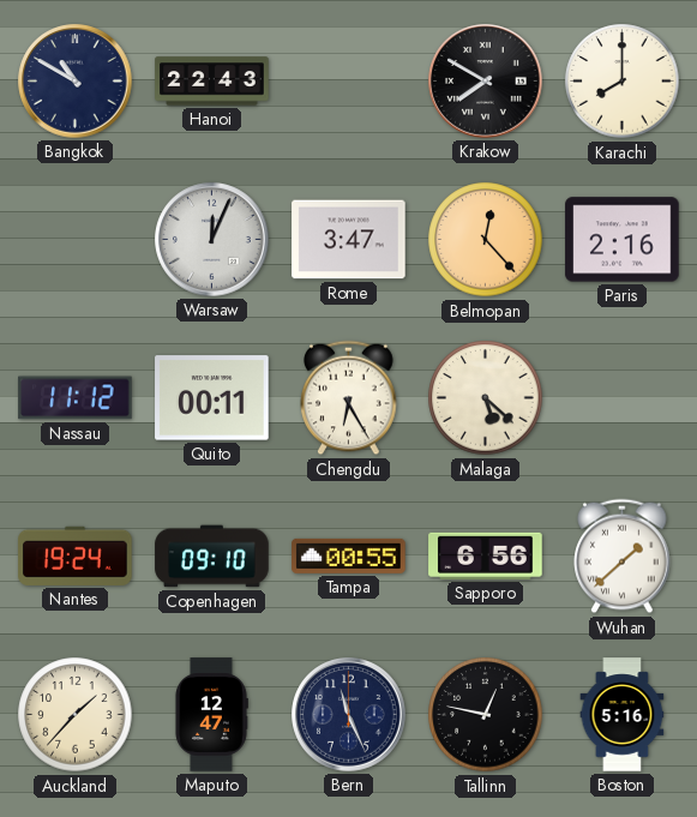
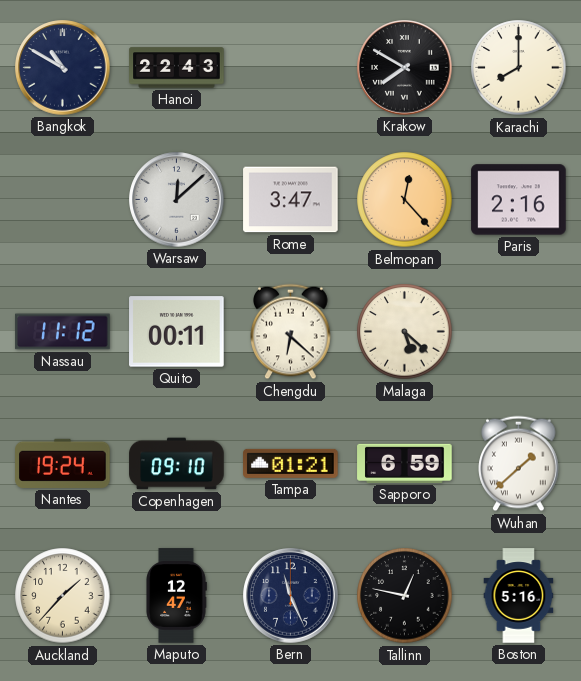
Warsaw: 12:04 -> 12:08
Chengdu: 6:25 -> 6:22
Tampa: 00:55 -> 01:21
Sapporo: 6:56 -> 6:59
